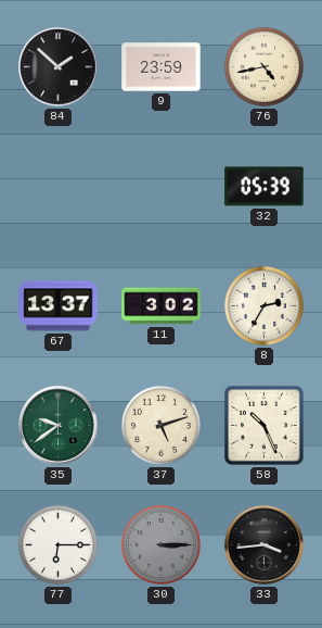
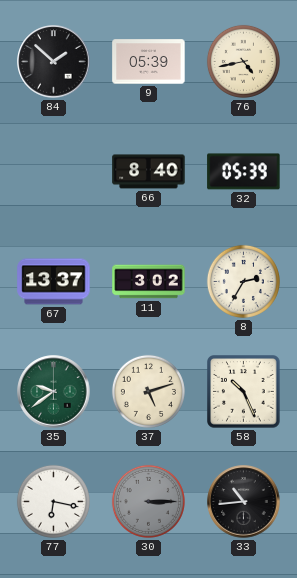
9: 23:59 -> 05:39
66: none -> 8:40
77: 6:15 -> 6:17
33: 3:44 -> 10:44
